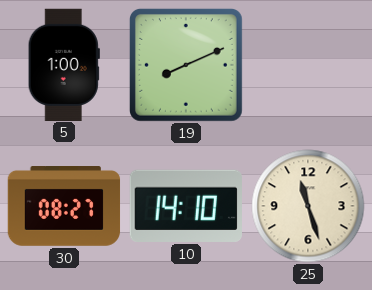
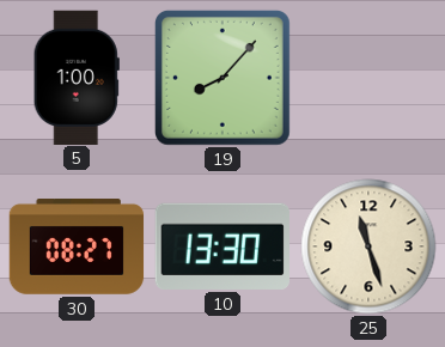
19: 8:11 -> 8:07
10: 14:10 -> 13:30
